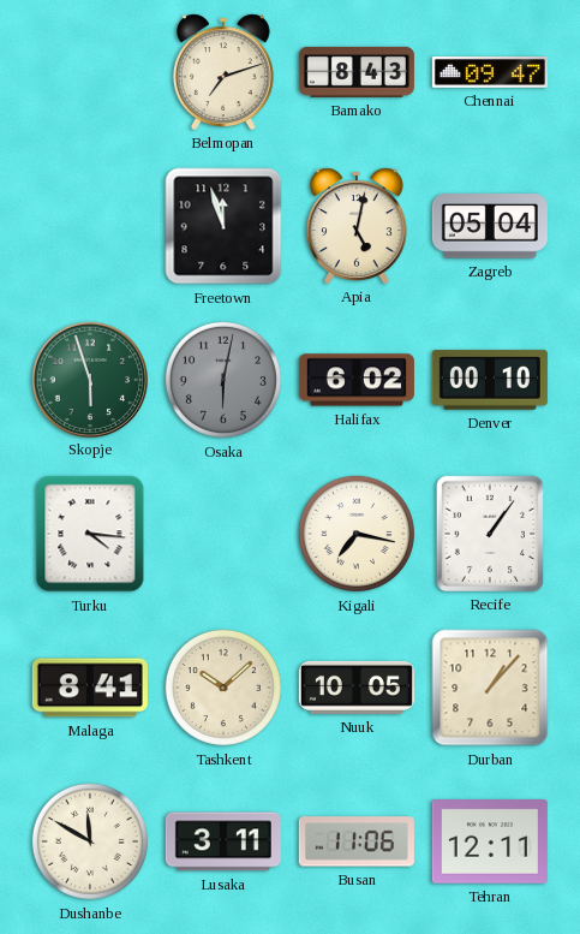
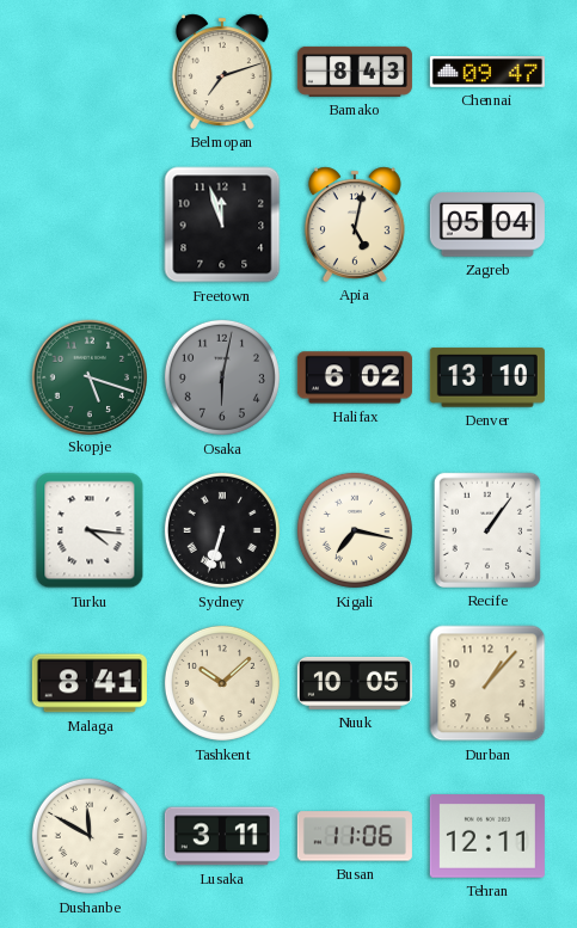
Skopje: 5:57 -> 5:18
Denver: 00:10 -> 13:10
Sydney: none -> 6:33
